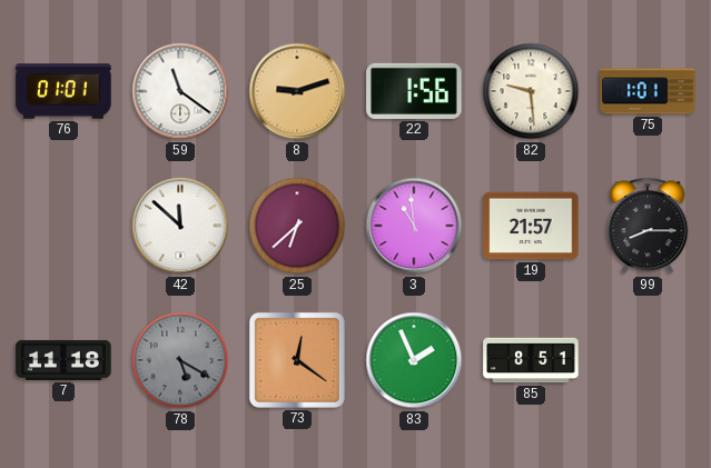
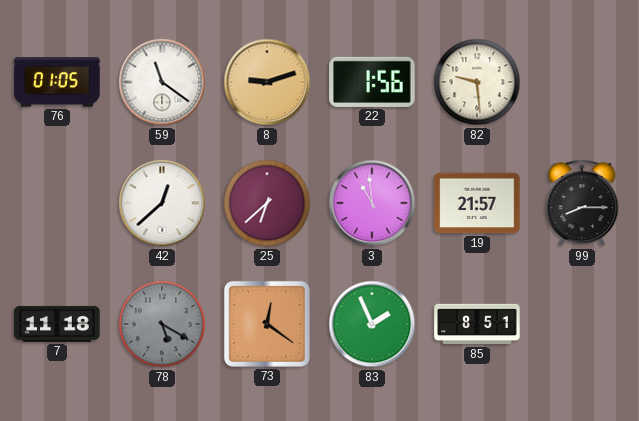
76: 01:01 -> 01:05
75: 1:01 -> none
42: 11:52 -> 12:38
